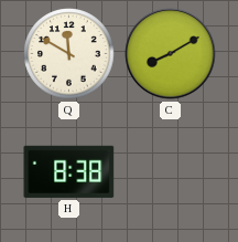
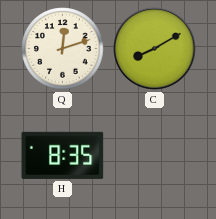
Q: 11:50 -> 12:12
H: 8:38 -> 8:35
